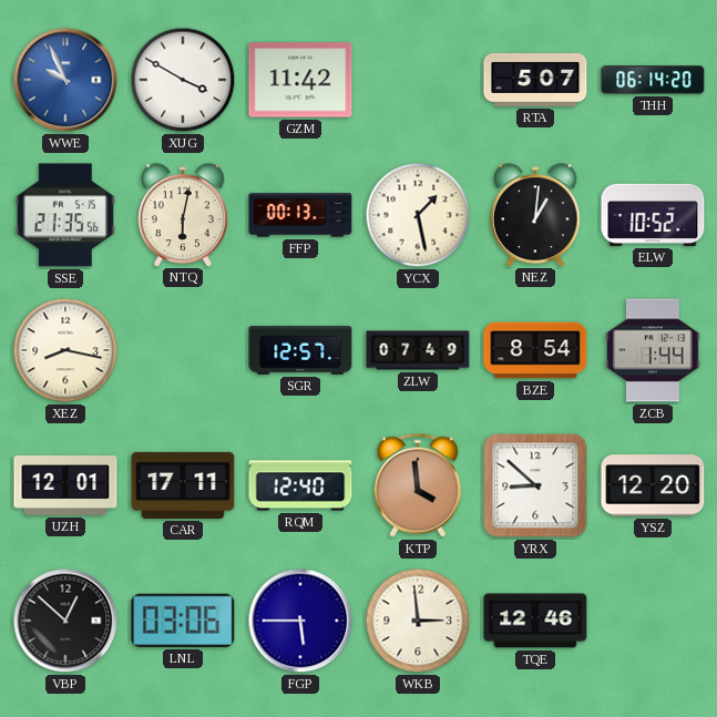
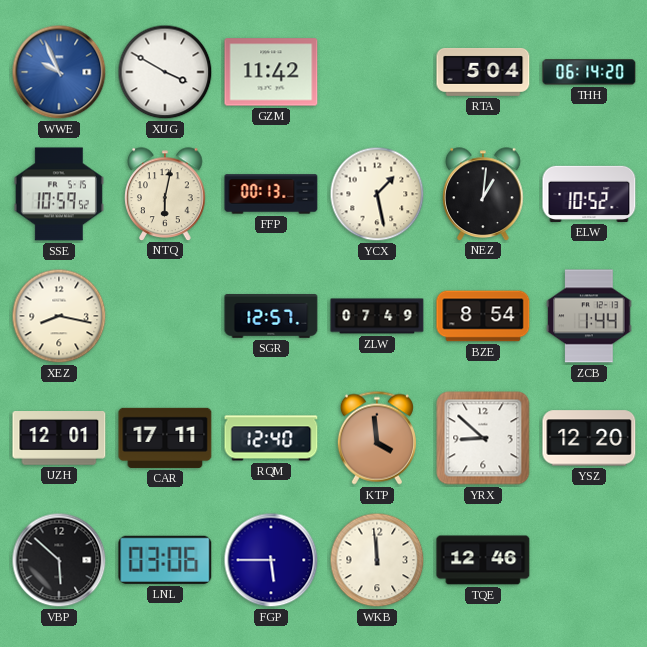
RTA: 5:07 -> 5:04
SSE: 21:35 -> 10:59
VBP: 12:52 -> 5:52
WKB: 2:59 -> 11:59
